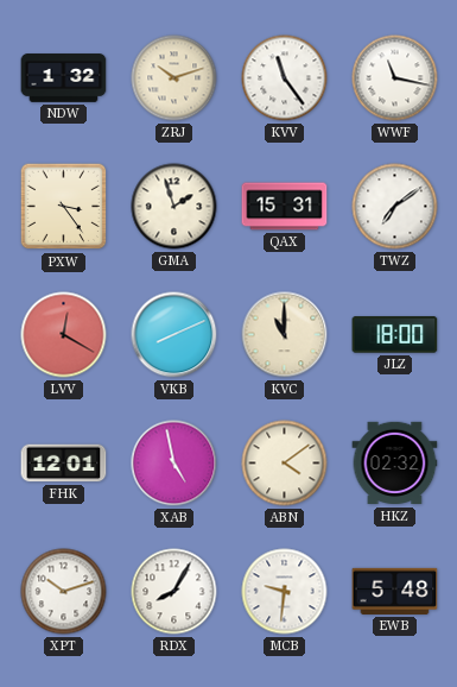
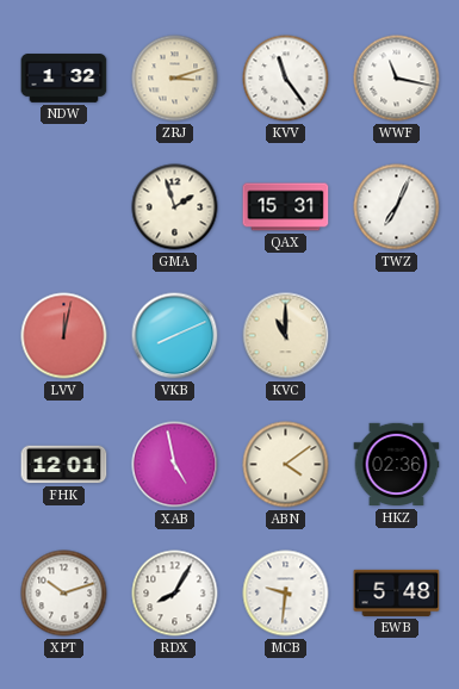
ZRJ: 10:12 -> 3:12
PXW: 3:24 -> none
TWZ: 7:09 -> 7:04
LVV: 12:20 -> 12:02
JLZ: 18:00 -> none
HKZ: 02:32 -> 02:36
